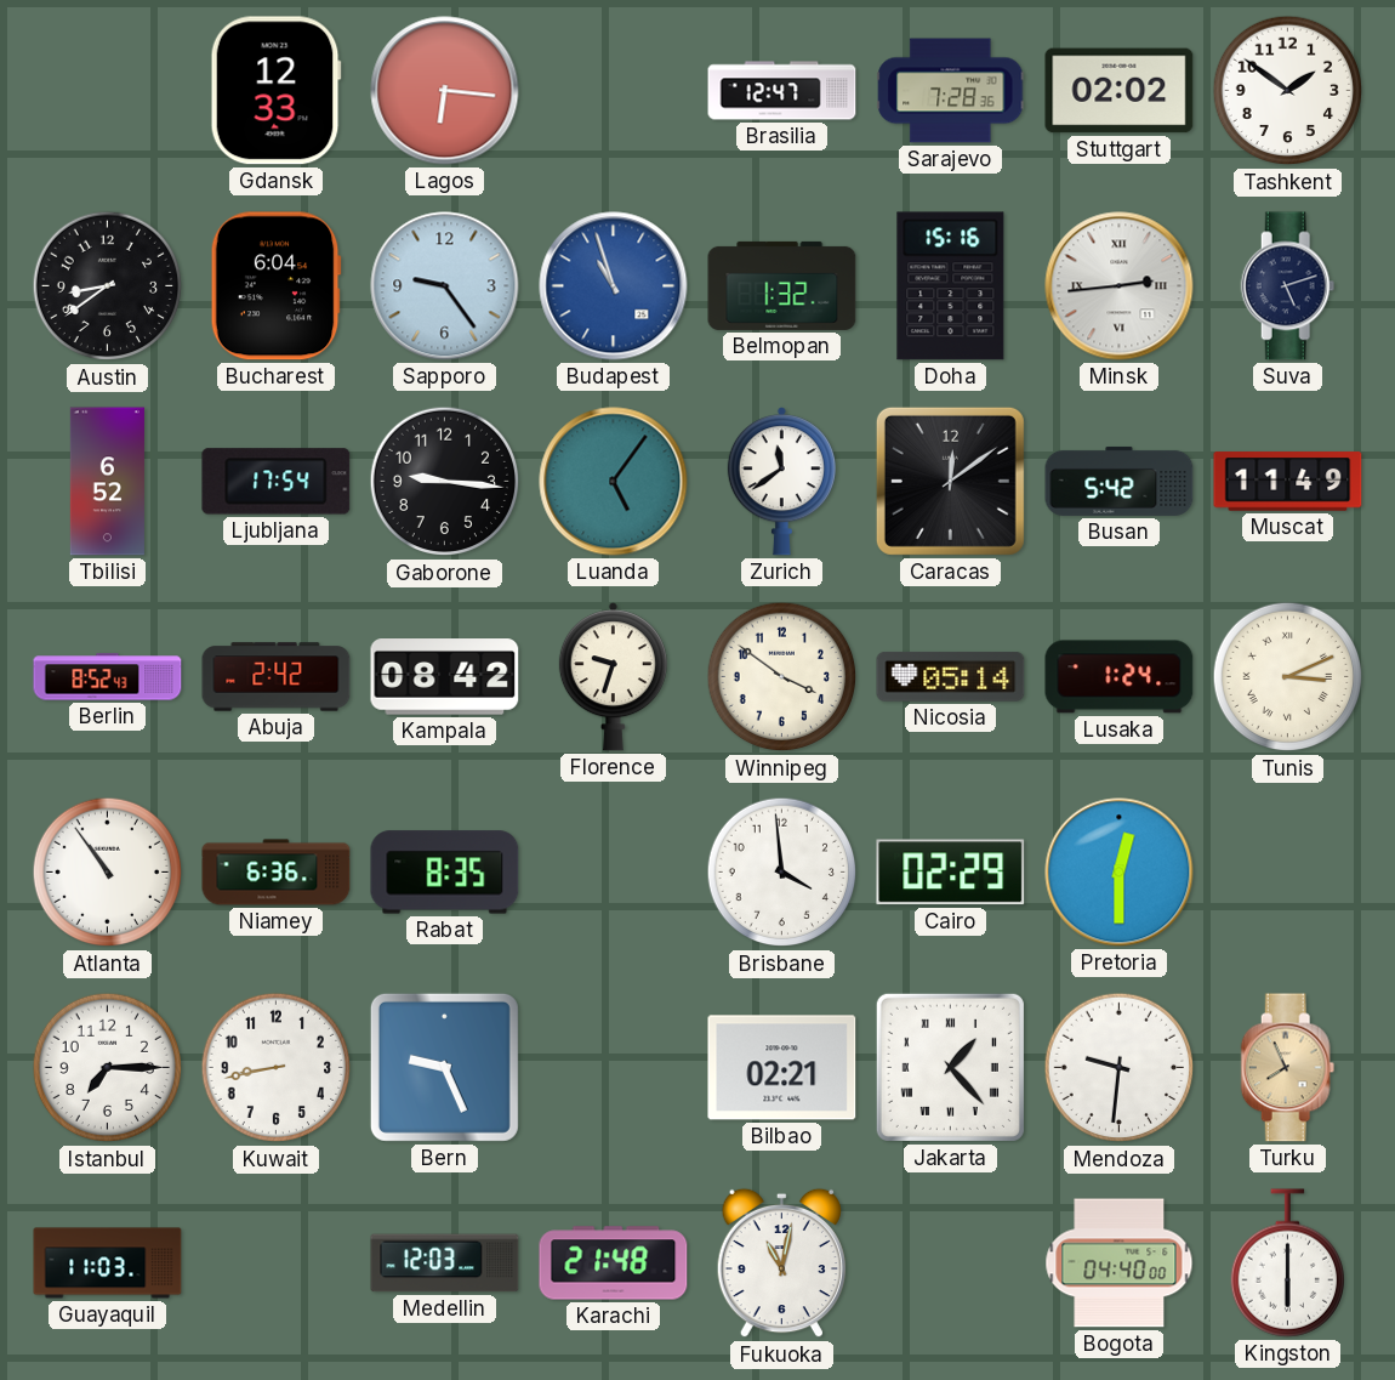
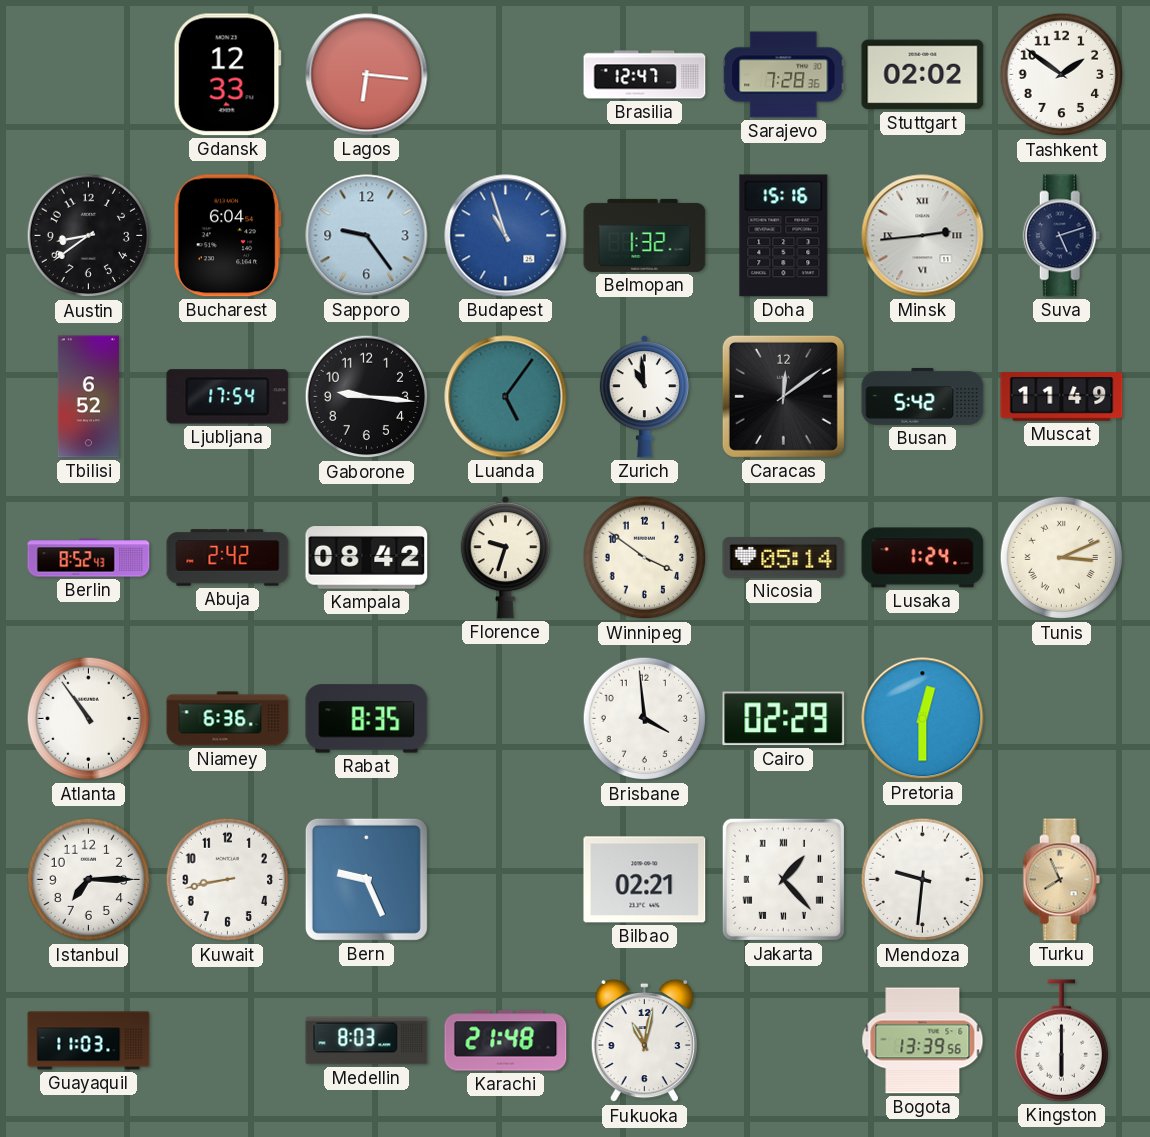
Zurich: 11:39 -> 10:59
Medellin: 12:03 -> 8:03
Bogota: 04:40 -> 13:39
